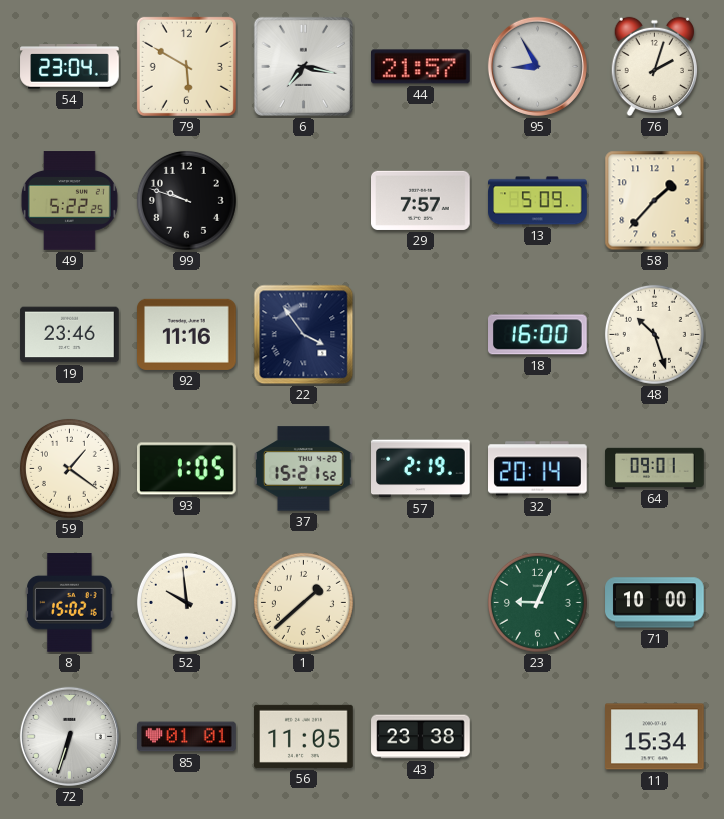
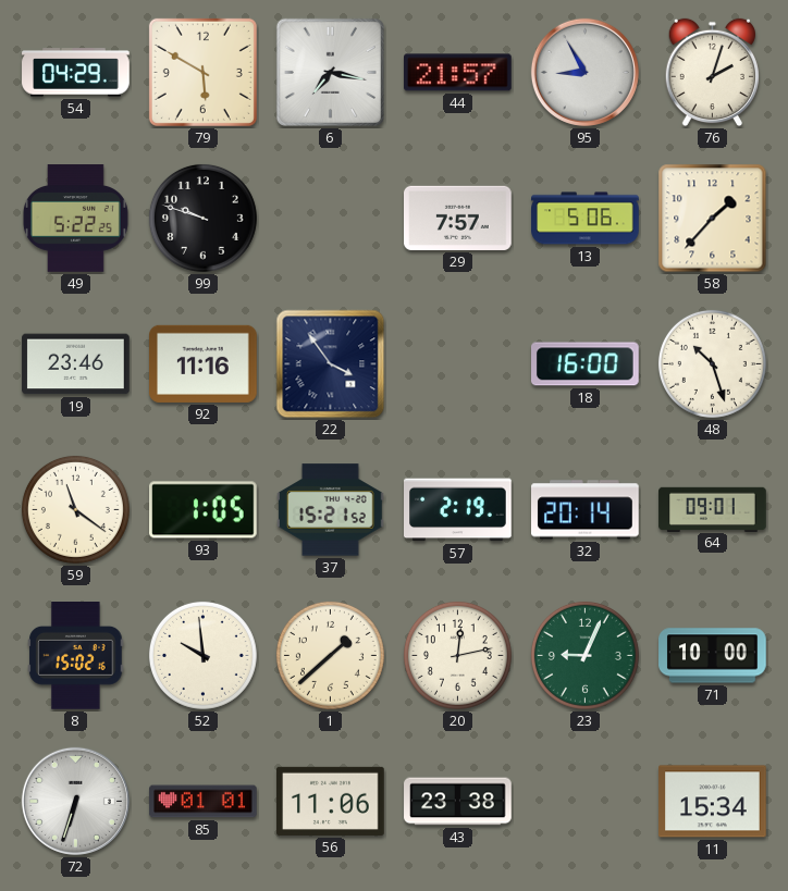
54: 23:04 -> 04:29
13: 5:09 -> 5:06
59: 1:21 -> 11:21
20: none -> 12:13
56: 11:05 -> 11:06
